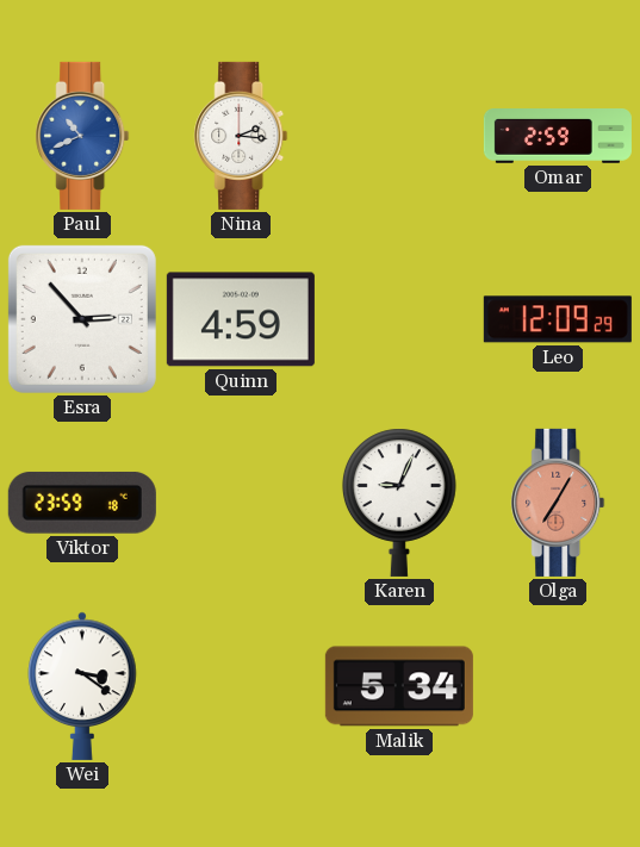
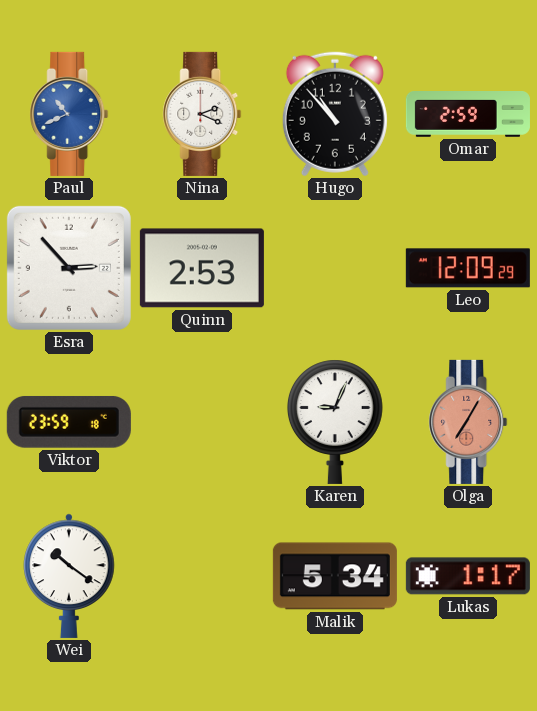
Nina: 2:16 -> 2:19
Hugo: none -> 10:53
Quinn: 4:59 -> 2:53
Wei: 3:21 -> 10:21
Lukas: none -> 1:17
